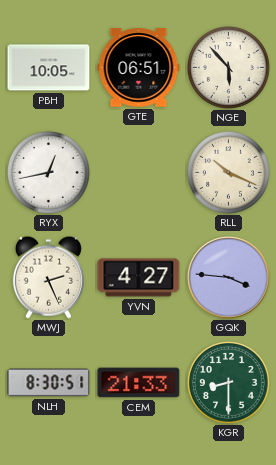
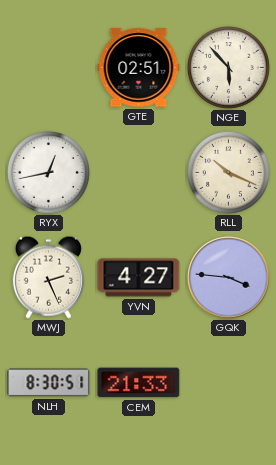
PBH: 10:05 -> none
GTE: 06:51 -> 02:51
KGR: 8:30 -> none
